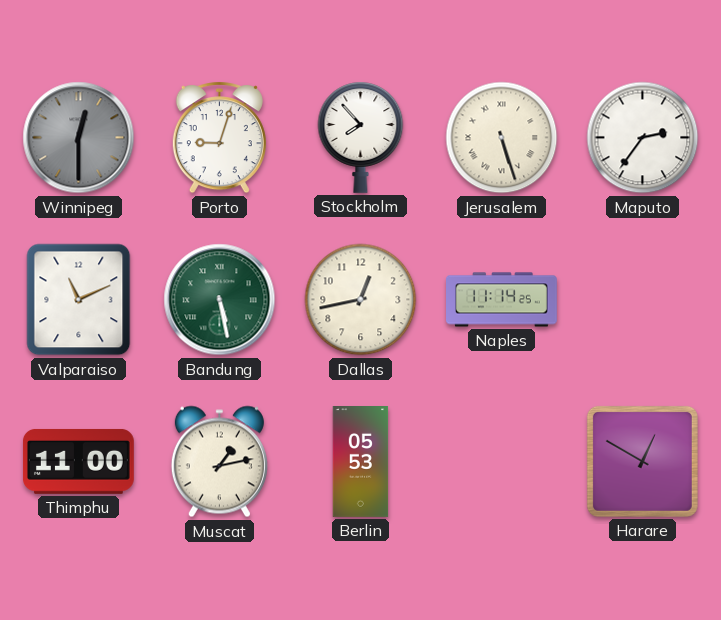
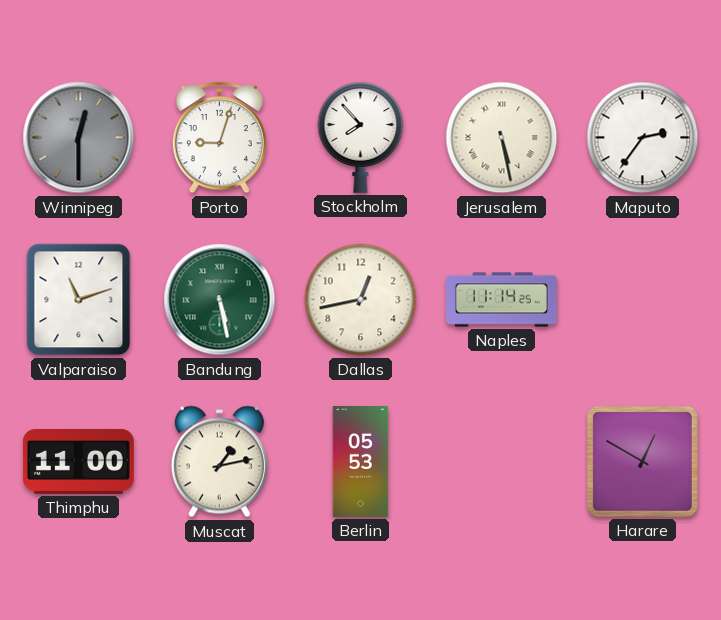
Jerusalem: 5:27 -> 5:28
Valparaiso: 11:11 -> 11:12
